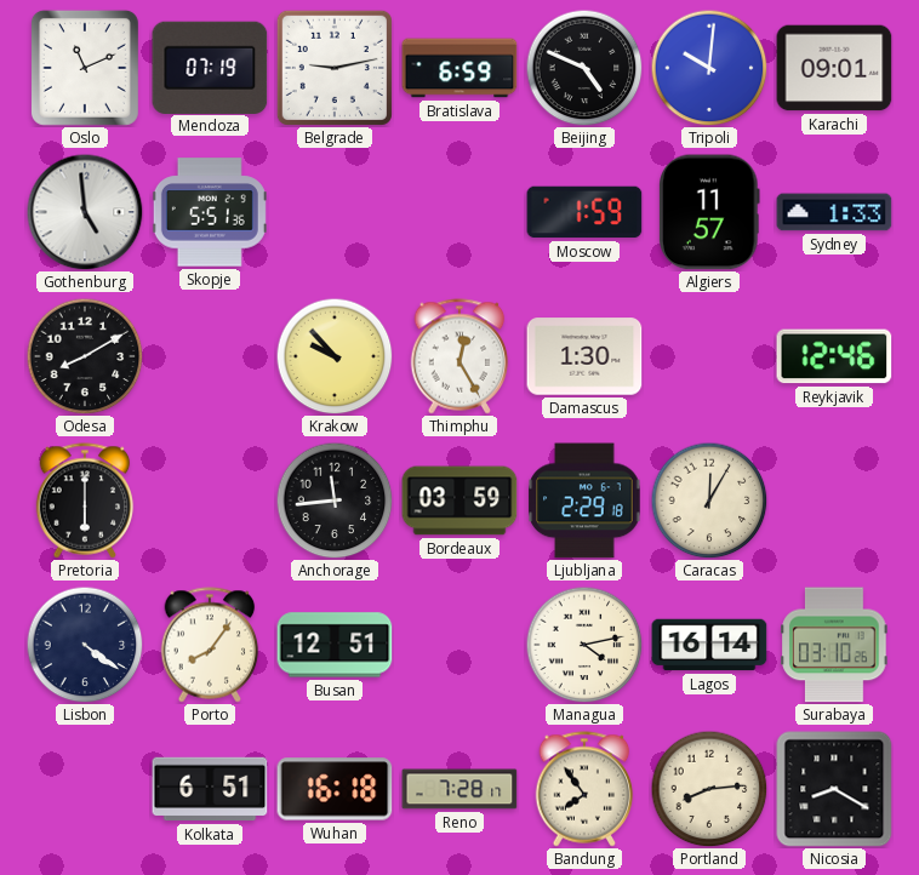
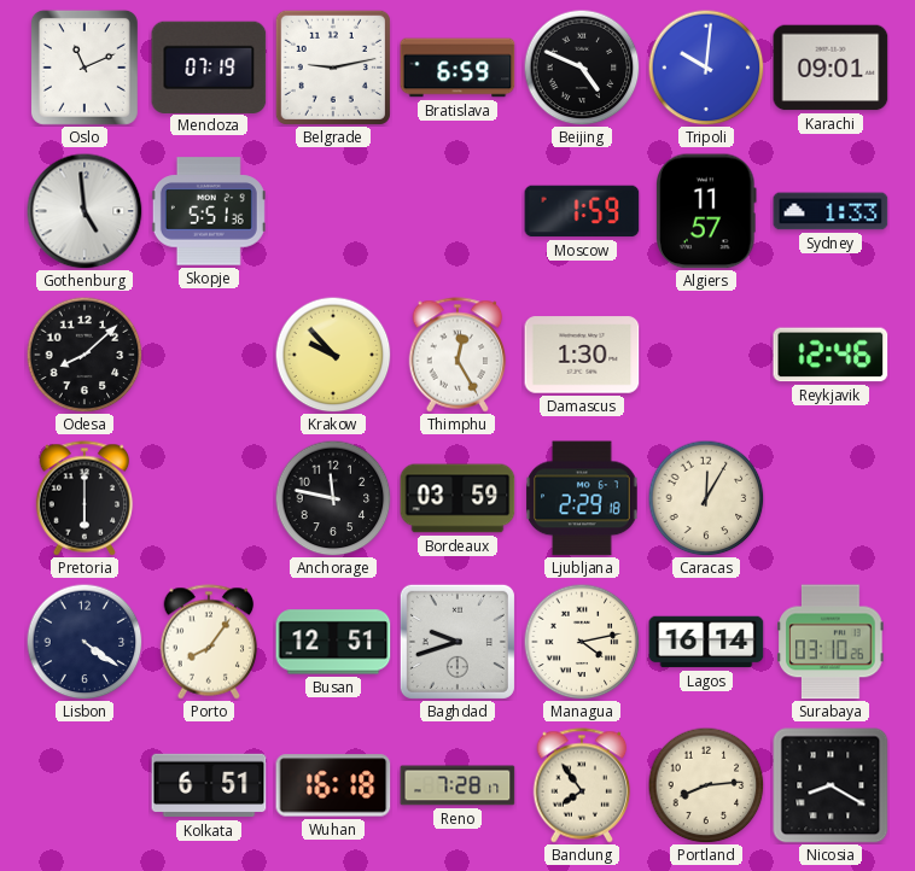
Odesa: 8:10 -> 8:08
Anchorage: 11:44 -> 11:47
Baghdad: none -> 9:42
